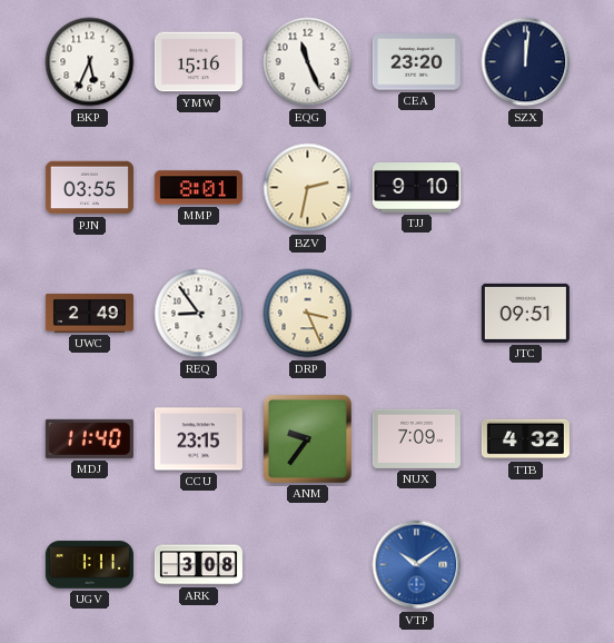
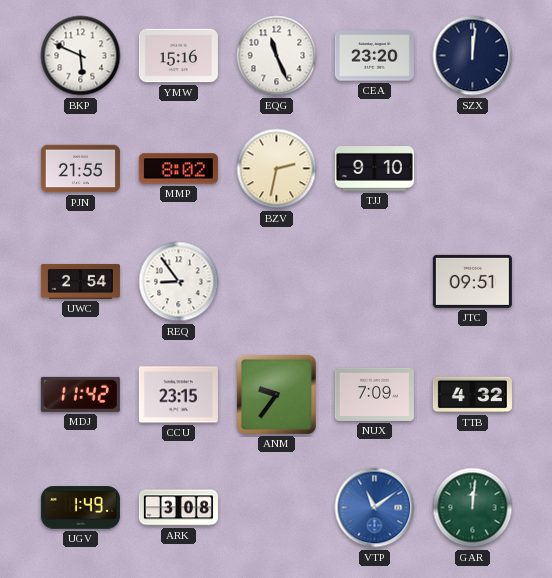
BKP: 5:34 -> 5:49
PJN: 03:55 -> 21:55
MMP: 8:01 -> 8:02
UWC: 2:49 -> 2:54
DRP: 3:26 -> none
MDJ: 11:40 -> 11:42
UGV: 1:11 -> 1:49
VTP: 10:09 -> 11:09
GAR: none -> 12:01
